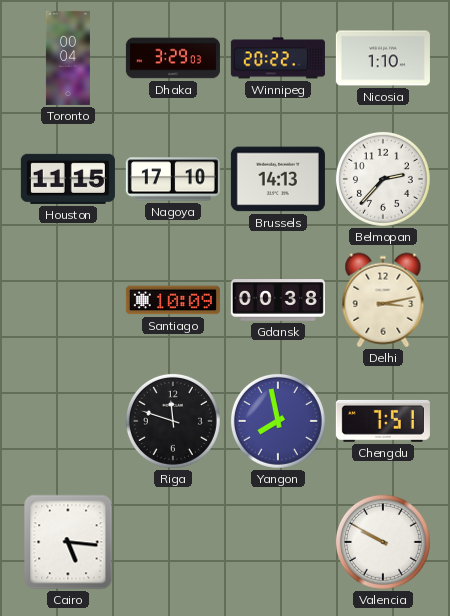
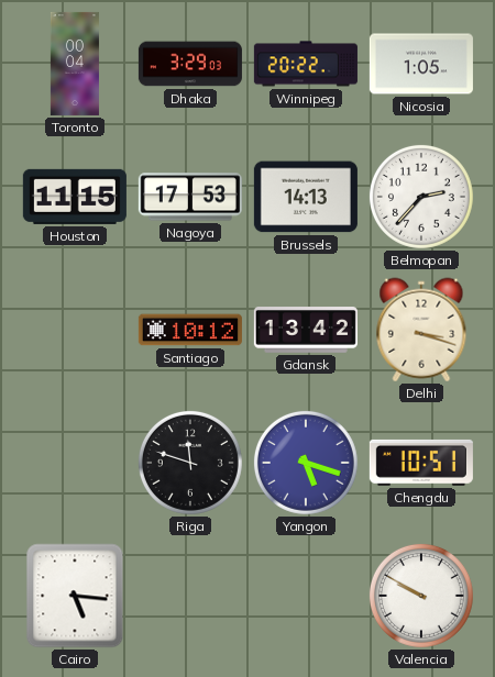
Nicosia: 1:10 -> 1:05
Nagoya: 17:10 -> 17:53
Santiago: 10:09 -> 10:12
Gdansk: 00:38 -> 13:42
Delhi: 3:13 -> 3:18
Yangon: 7:58 -> 5:18
Chengdu: 7:51 -> 10:51
